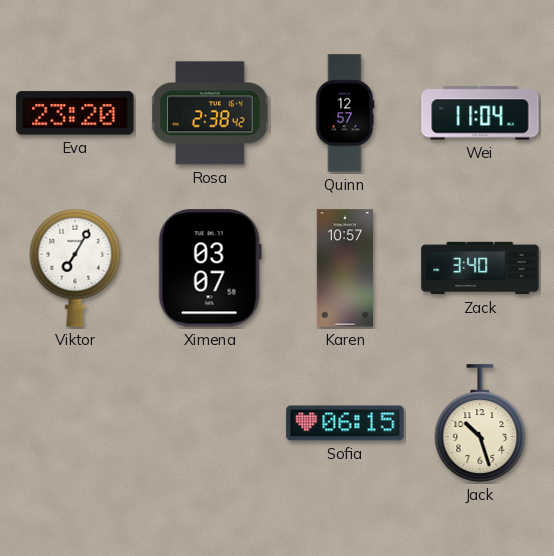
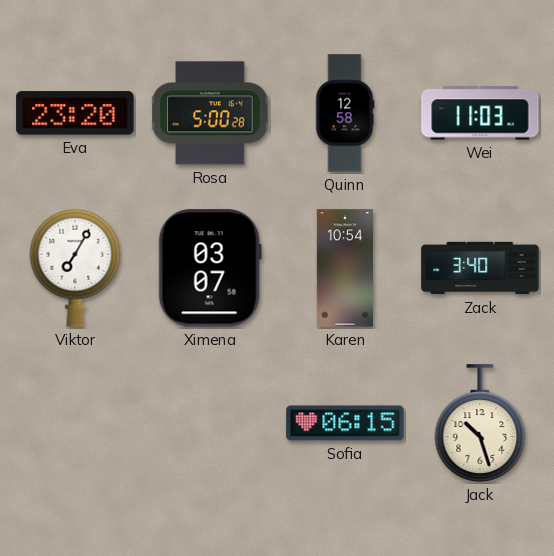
Rosa: 2:38 -> 5:00
Quinn: 12:57 -> 12:58
Wei: 11:04 -> 11:03
Karen: 10:57 -> 10:54
